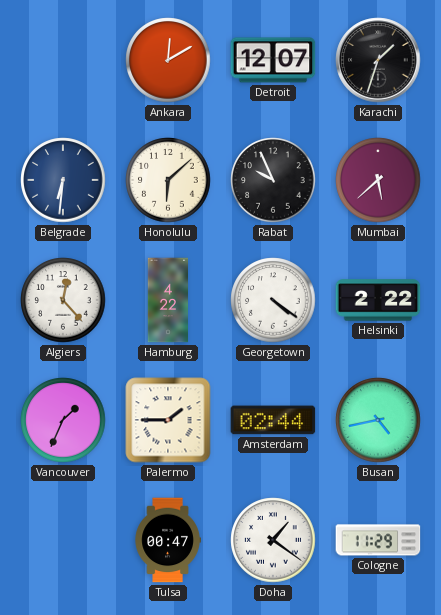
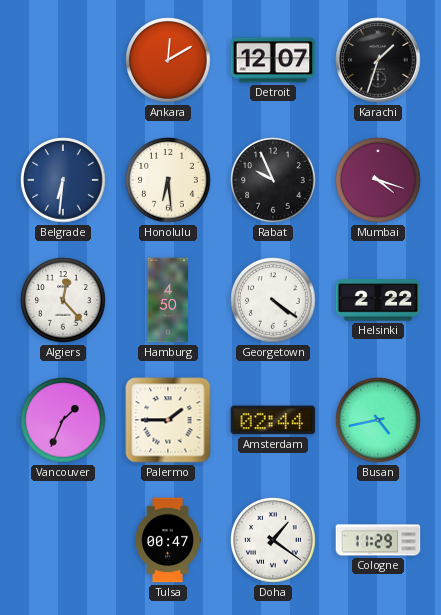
Honolulu: 6:08 -> 6:29
Mumbai: 5:38 -> 4:18
Hamburg: 4:22 -> 4:50
